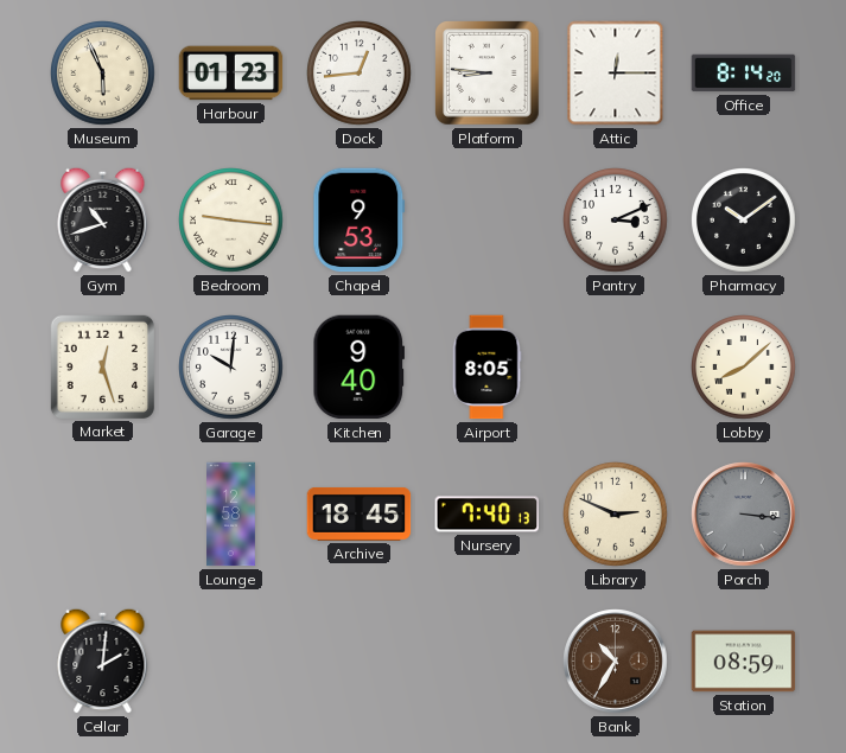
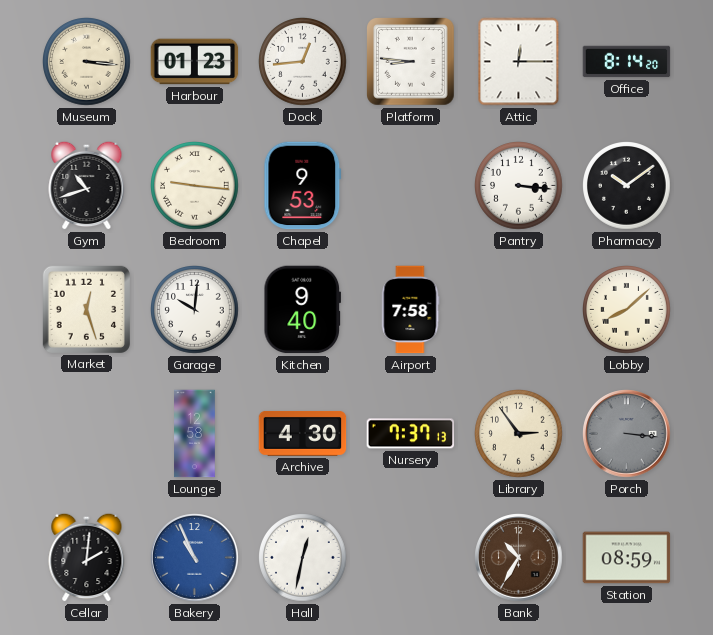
Museum: 5:56 -> 3:16
Pantry: 3:11 -> 3:16
Airport: 8:05 -> 7:58
Archive: 18:45 -> 4:30
Nursery: 7:40 -> 7:37
Library: 2:49 -> 2:54
Bakery: none -> 10:56
Hall: none -> 12:32
